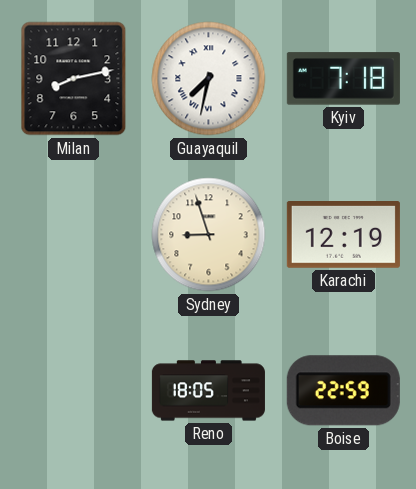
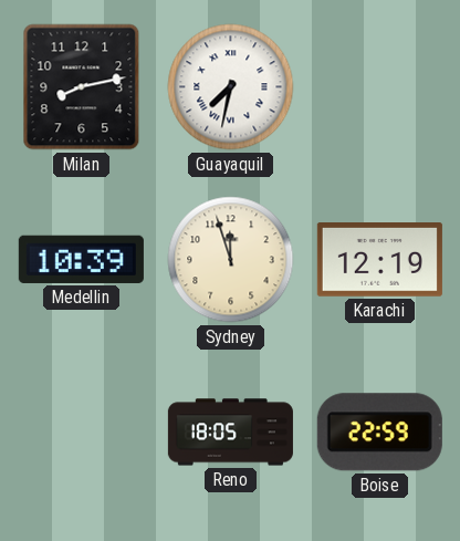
Kyiv: 7:18 -> none
Medellin: none -> 10:39
Sydney: 8:57 -> 11:57
